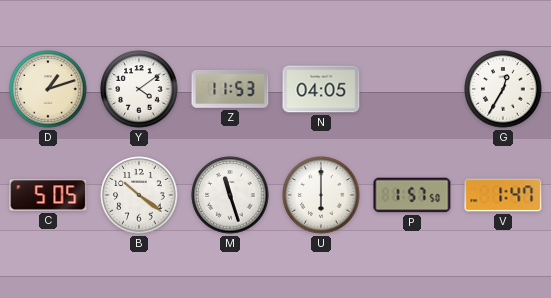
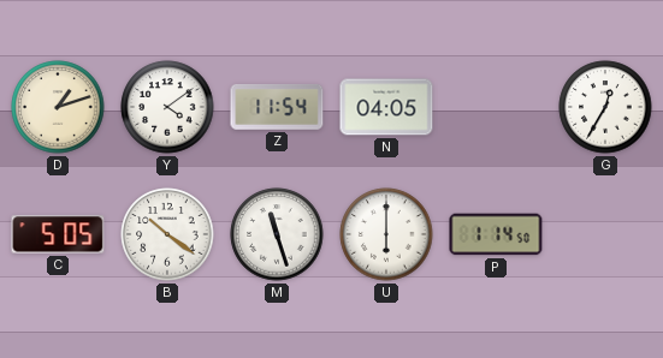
Z: 11:53 -> 11:54
P: 1:57 -> 1:14
V: 1:47 -> none
